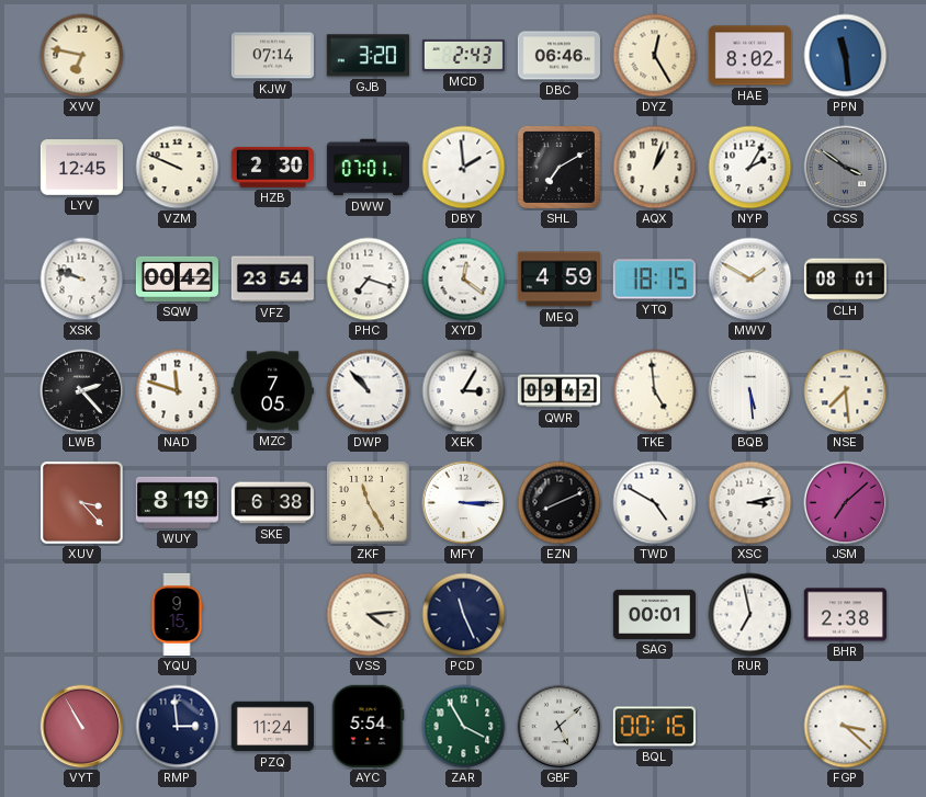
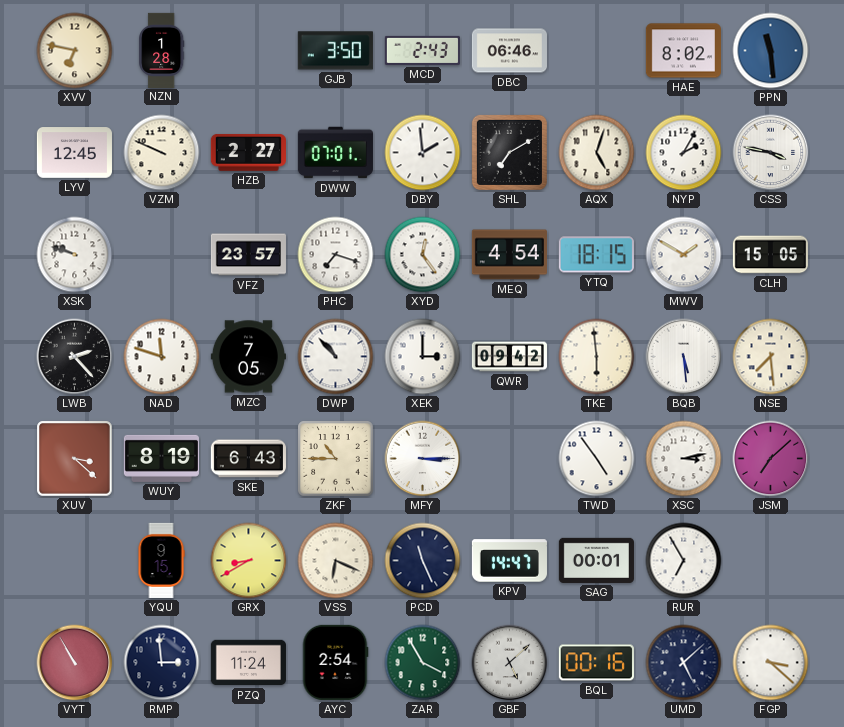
NZN: none -> 1:28
KJW: 07:14 -> none
GJB: 3:20 -> 3:50
DYZ: 12:25 -> none
HZB: 2:30 -> 2:27
AQX: 1:03 -> 5:03
CSS: 3:51 -> 3:47
CSS dial: grey -> white
SQW: 00:42 -> none
VFZ: 23:54 -> 23:57
XYD: 12:21 -> 12:24
MEQ: 4:59 -> 4:54
CLH: 08:01 -> 15:05
XEK: 3:05 -> 3:00
TKE: 4:59 -> 5:59
XUV: 3:23 -> 3:22
SKE: 6:38 -> 6:43
ZKF: 11:25 -> 10:45
EZN: 8:11 -> none
TWD: 4:50 -> 4:54
GRX: none -> 8:40
VSS: 4:14 -> 6:19
KPV: none -> 14:47
RUR: 6:58 -> 6:55
BHR: 2:38 -> none
AYC: 5:54 -> 2:54
UMD: none -> 5:08
